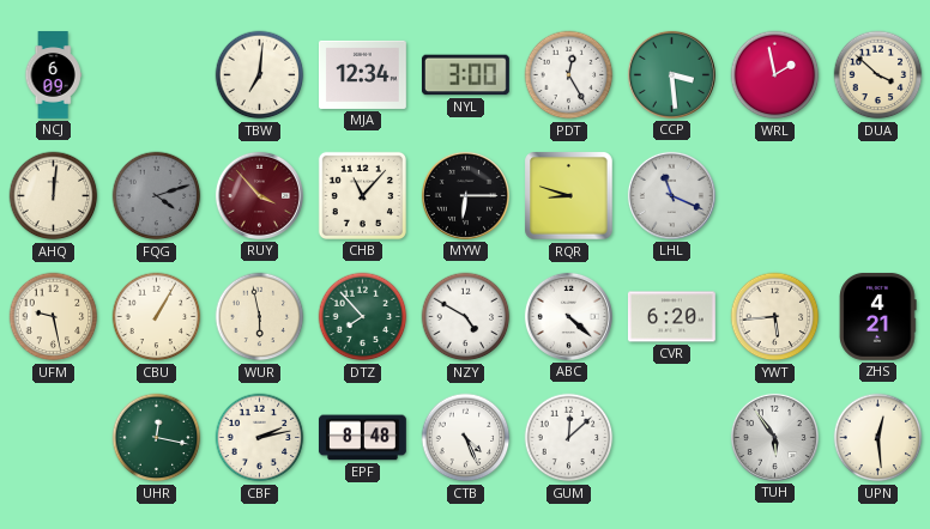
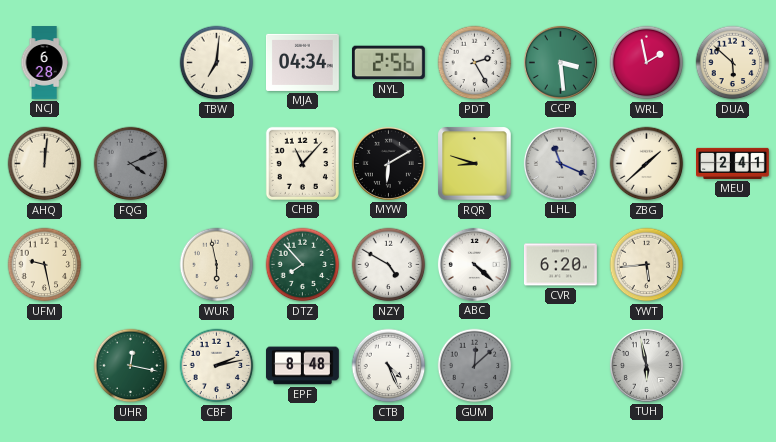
NCJ: 6:09 -> 6:28
MJA: 12:34 -> 04:34
NYL: 3:00 -> 2:56
PDT: 12:25 -> 2:25
DUA: 3:52 -> 5:52
FQG: 4:12 -> 4:11
RUY: 3:53 -> none
MYW: 6:15 -> 6:10
ZBG: none -> 1:38
MEU: none -> 2:41
CBU: 1:05 -> none
ZHS: 4:21 -> none
GUM dial: white -> grey
TUH: 5:54 -> 5:58
UPN: 12:29 -> none
